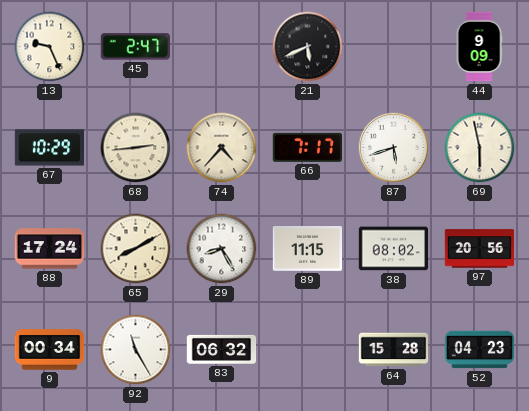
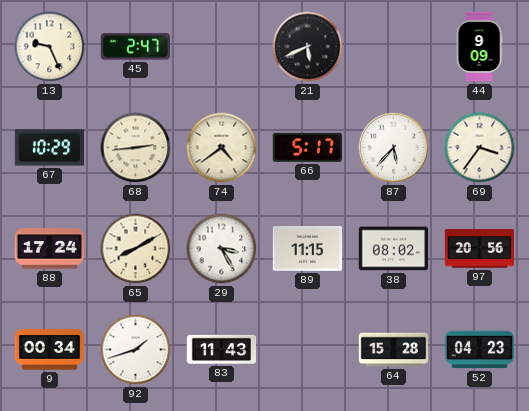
74: 4:37 -> 4:39
66: 7:17 -> 5:17
87: 5:42 -> 5:37
69: 5:58 -> 3:36
29: 8:25 -> 3:25
92: 11:25 -> 1:42
83: 06:32 -> 11:43
